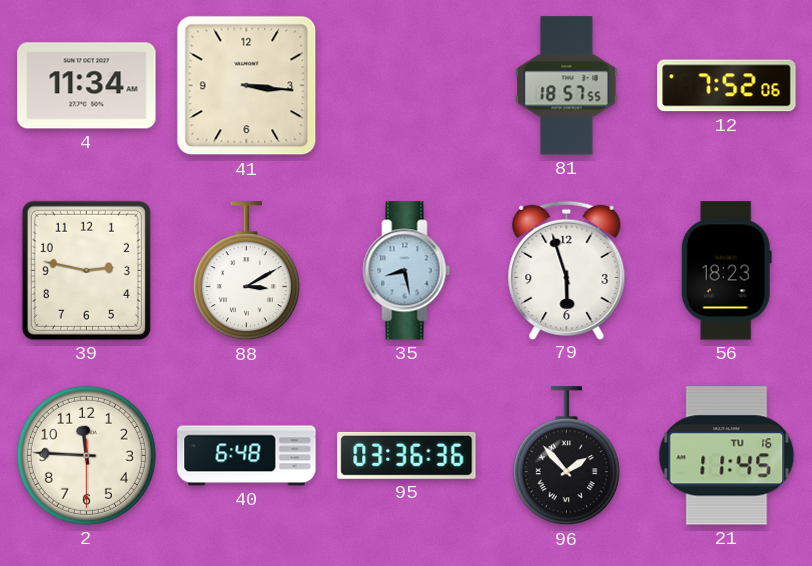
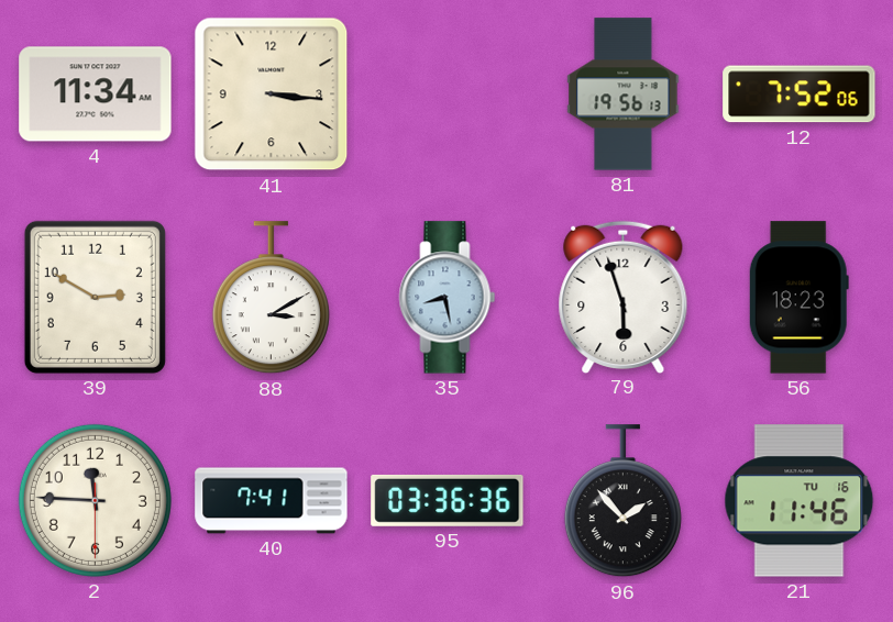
81: 18:57 -> 19:56
39: 2:47 -> 2:50
40: 6:48 -> 7:41
21: 11:45 -> 11:46
